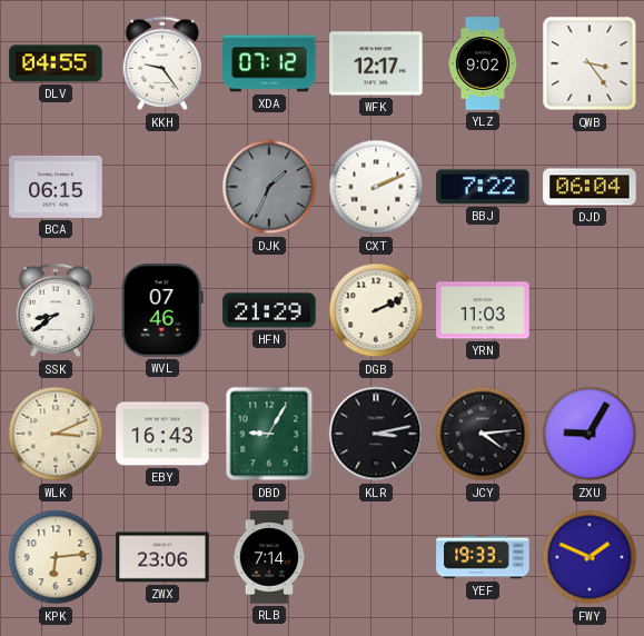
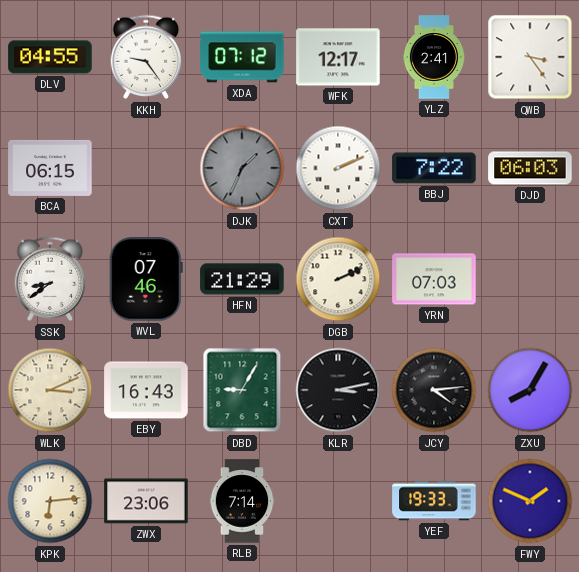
YLZ: 9:02 -> 2:41
DJD: 06:04 -> 06:03
YRN: 11:03 -> 07:03
ZXU: 9:05 -> 8:05
